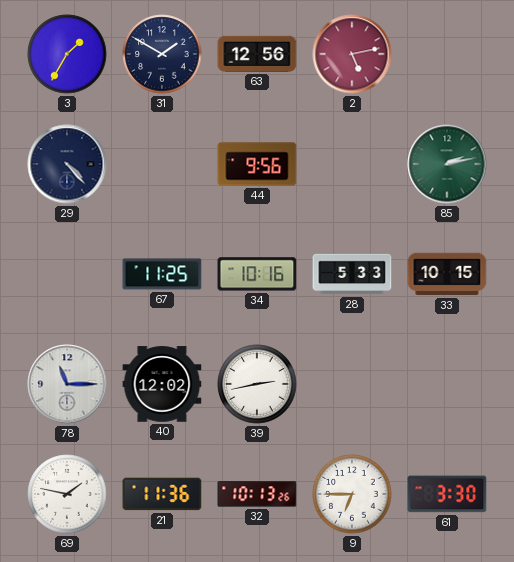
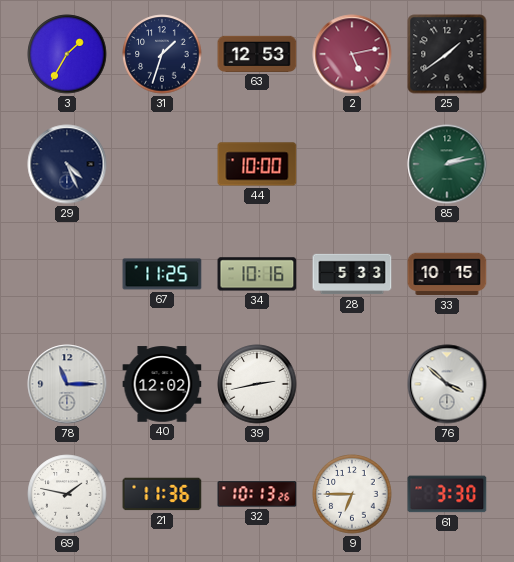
31: 1:50 -> 1:33
63: 12:56 -> 12:53
25: none -> 1:39
29: 4:23 -> 4:26
44: 9:56 -> 10:00
76: none -> 3:52
